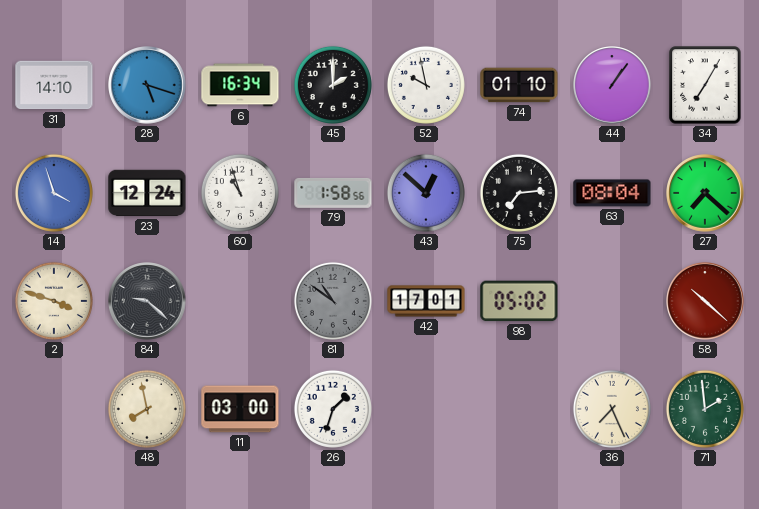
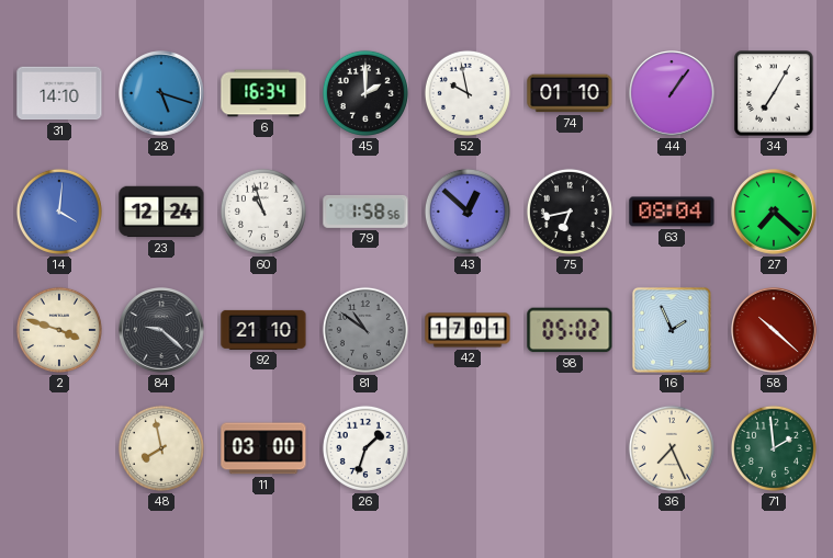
14: 3:57 -> 4:01
75: 7:14 -> 6:43
92: none -> 21:10
16: none -> 1:56
